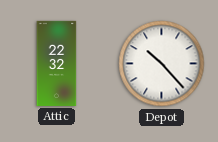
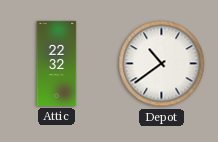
Depot: 10:23 -> 10:39
